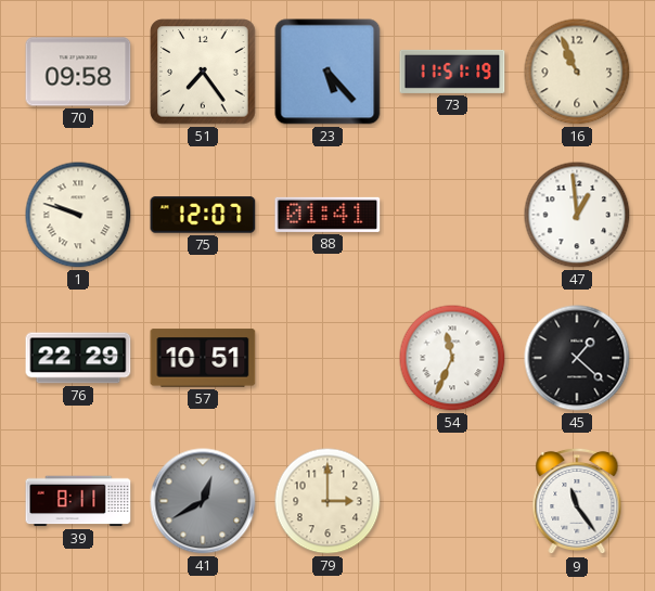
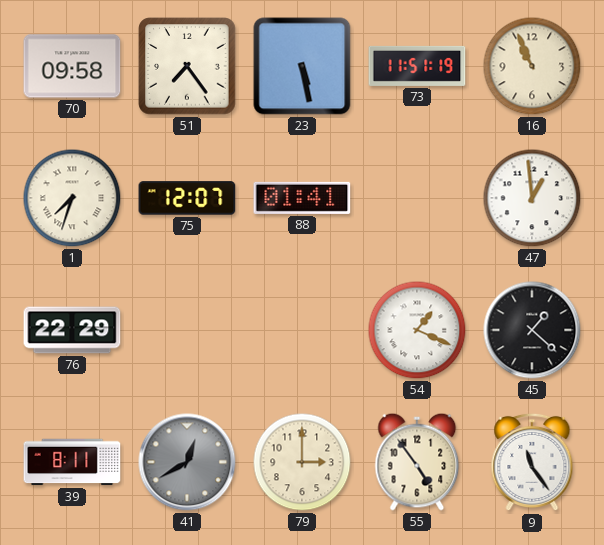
23: 5:23 -> 5:28
1: 9:48 -> 7:33
57: 10:51 -> none
54: 11:34 -> 1:19
55: none -> 4:54
